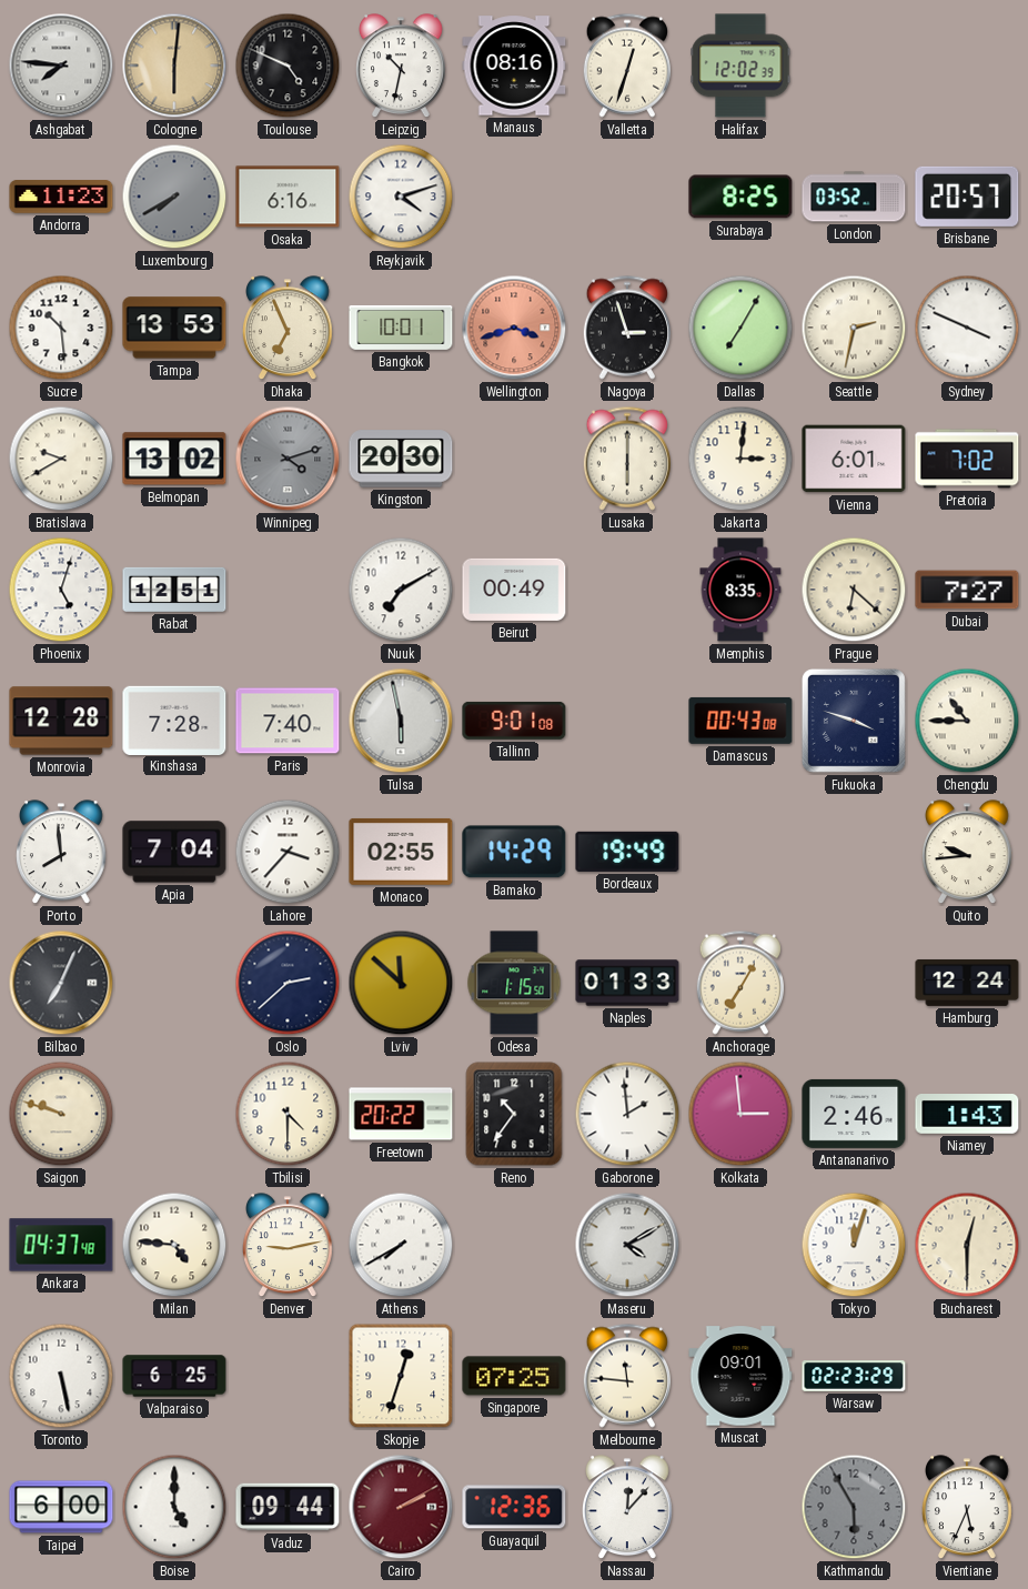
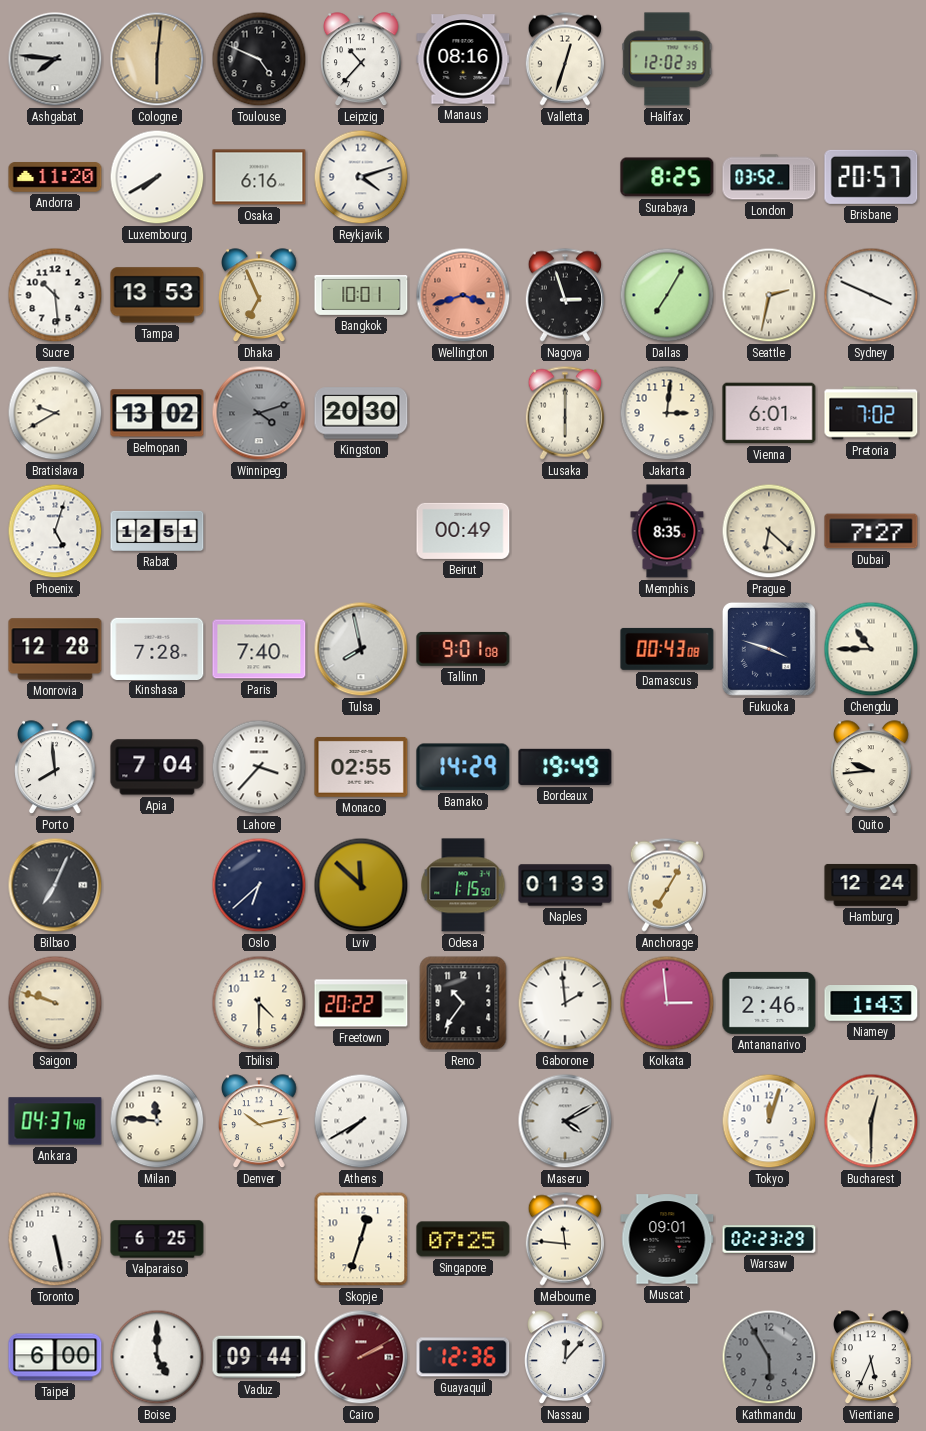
Leipzig: 10:32 -> 10:37
Andorra: 11:23 -> 11:20
Luxembourg dial: grey -> white
Nuuk: 7:10 -> none
Tulsa: 5:58 -> 7:58
Oslo: 2:38 -> 6:38
Milan: 4:46 -> 11:46
Denver: 9:13 -> 10:13
